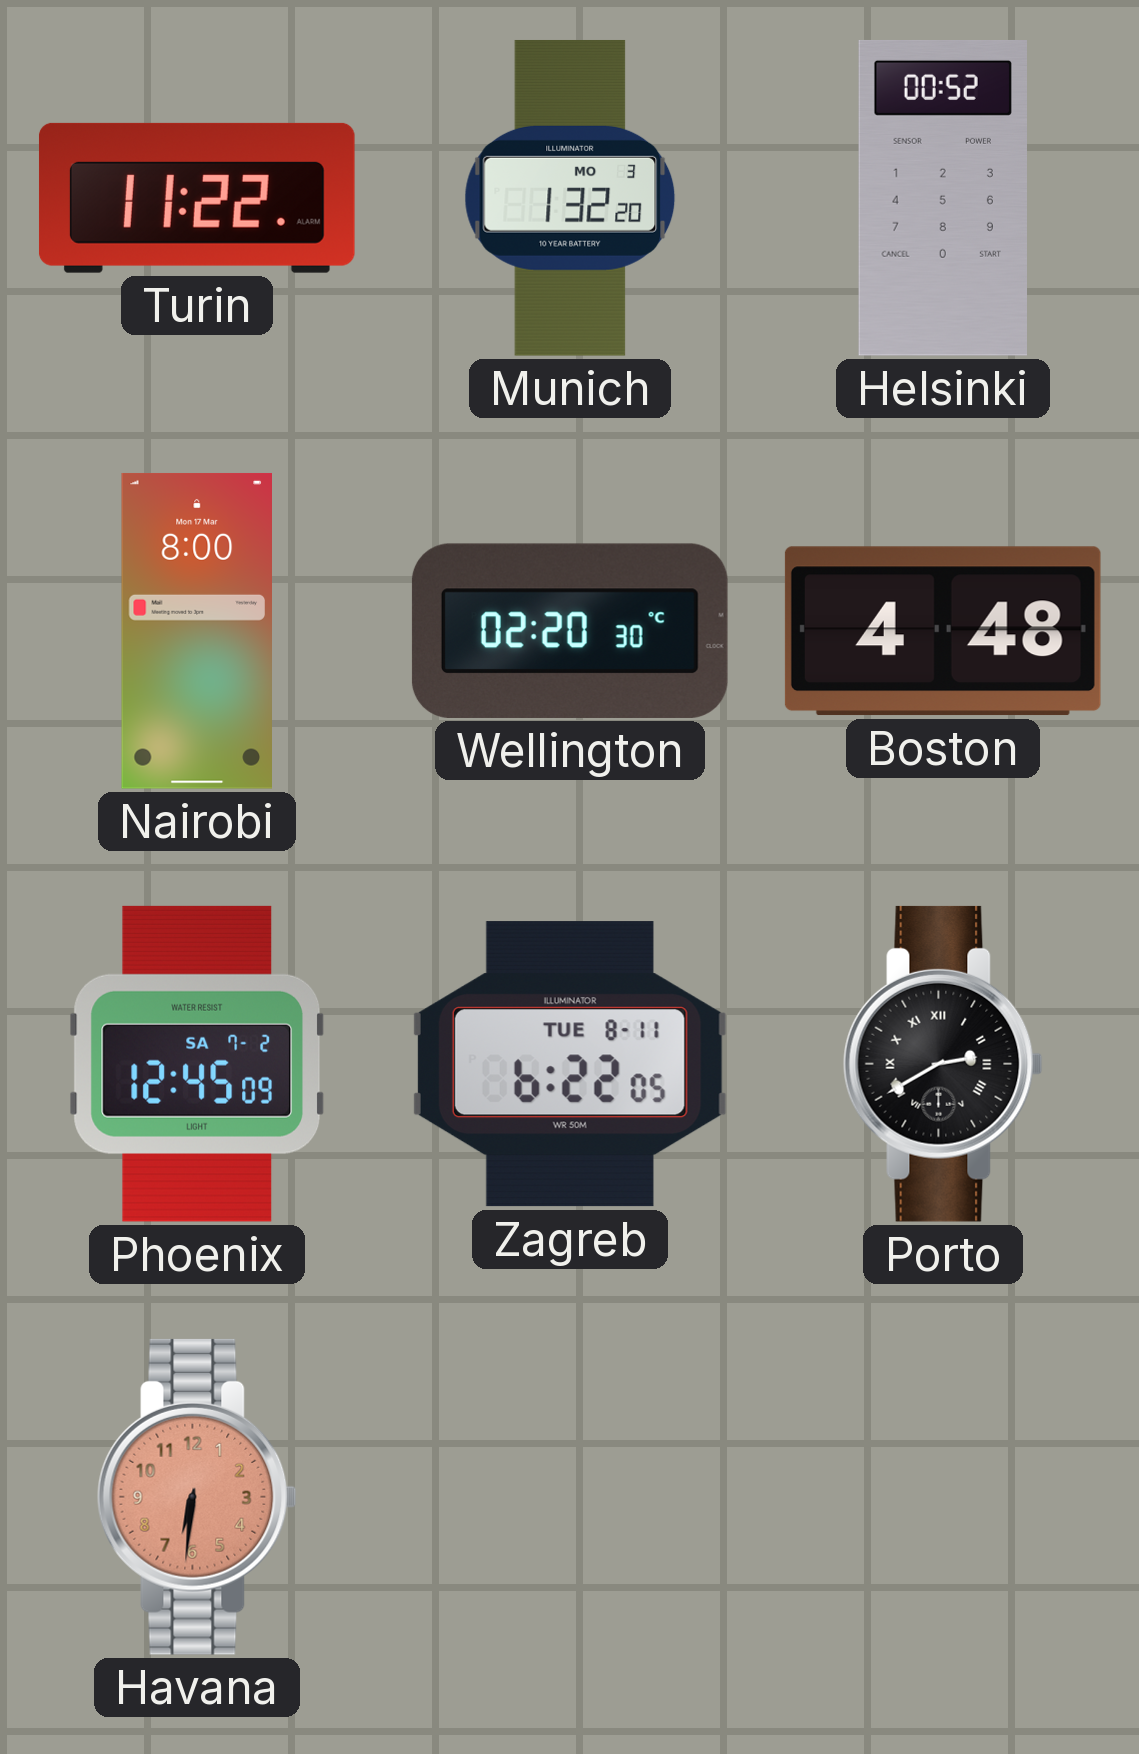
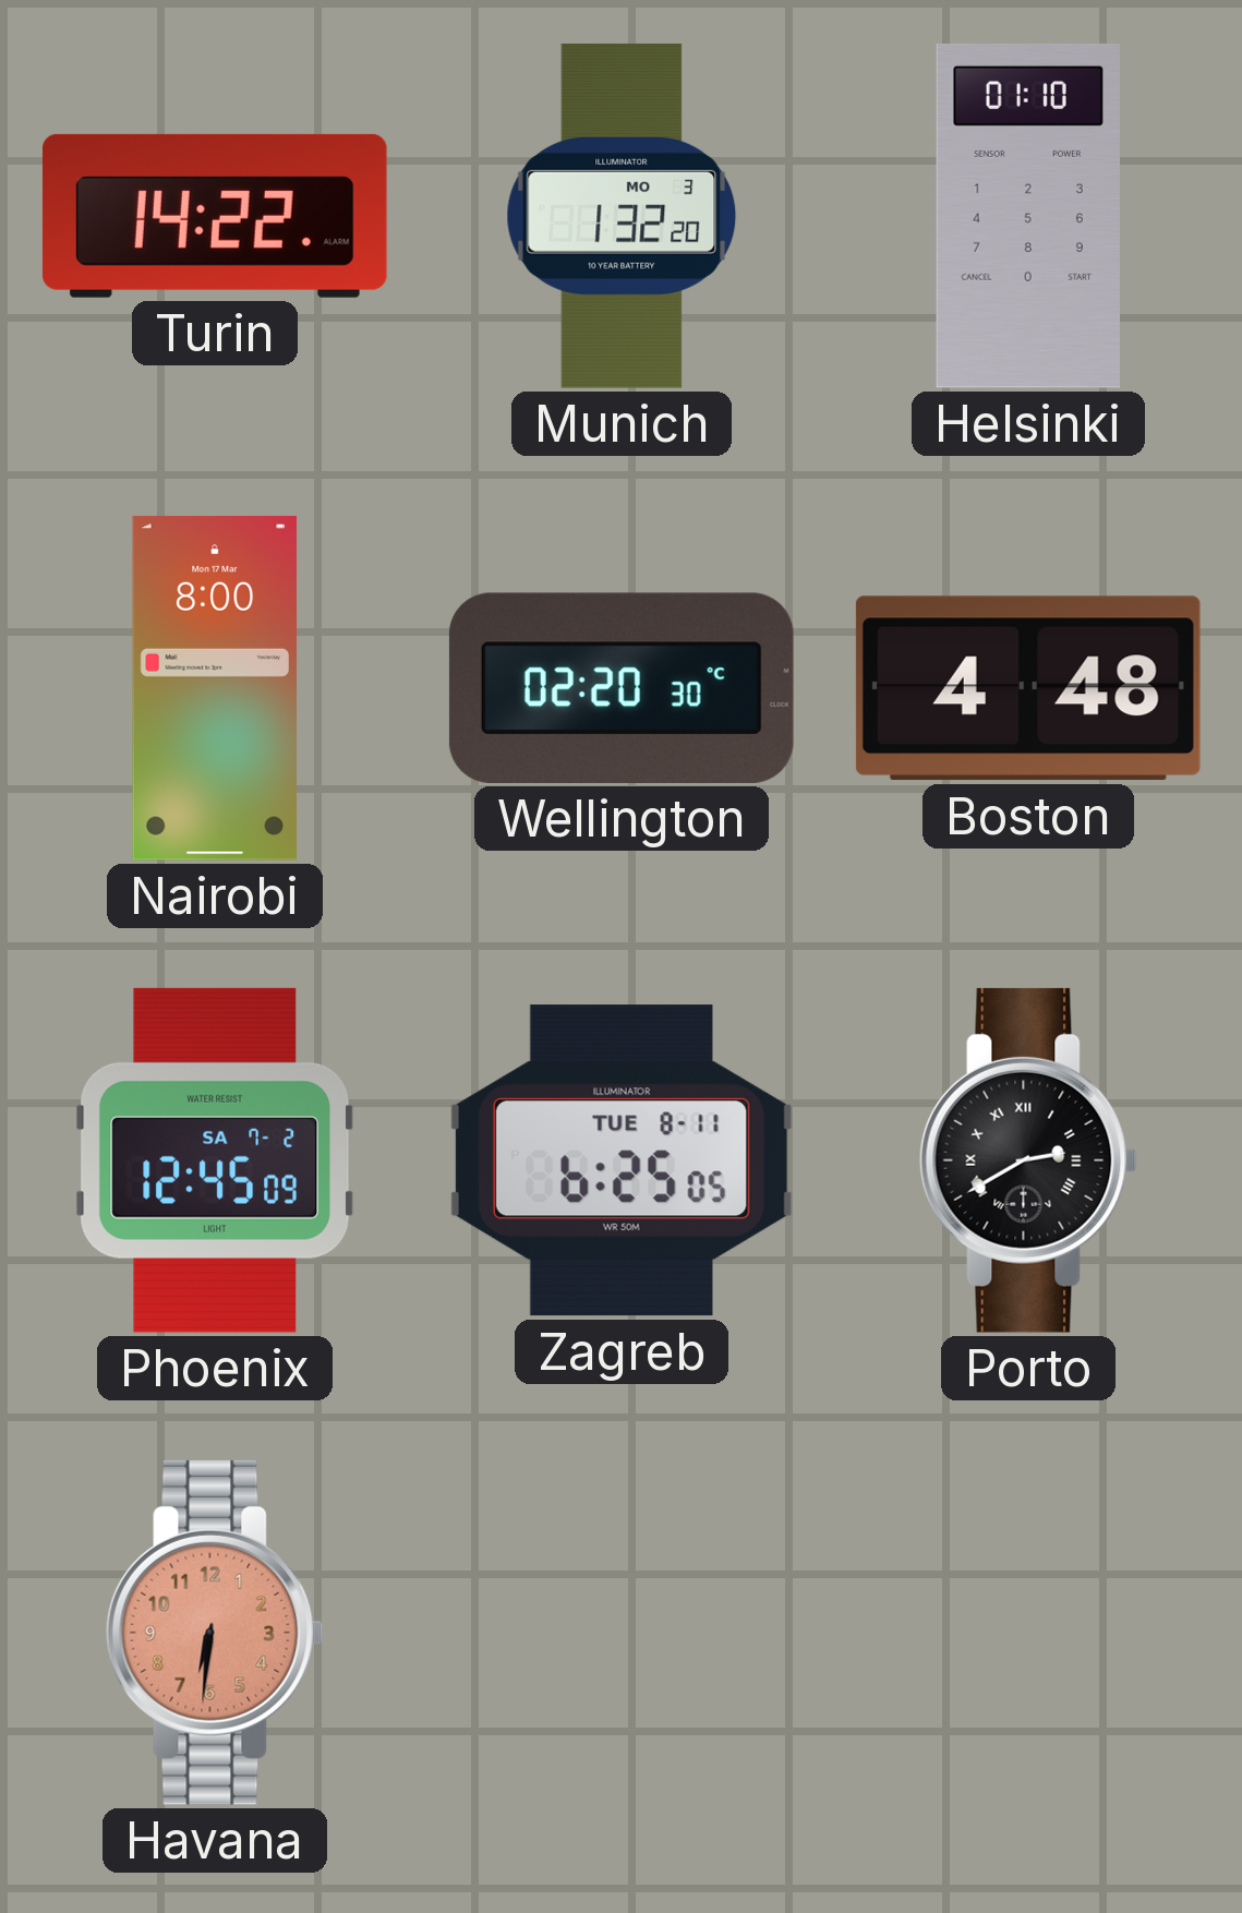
Turin: 11:22 -> 14:22
Helsinki: 00:52 -> 01:10
Zagreb: 6:22 -> 6:25
